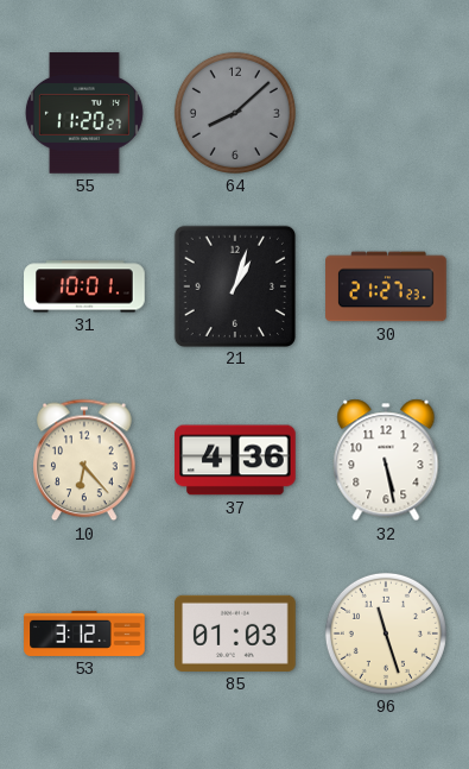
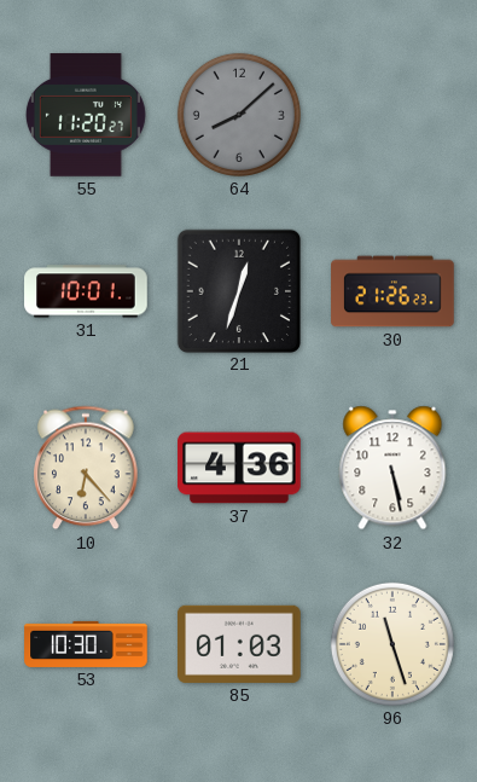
21: 1:03 -> 12:33
30: 21:27 -> 21:26
53: 3:12 -> 10:30
